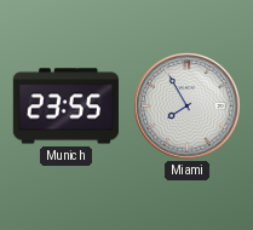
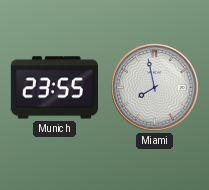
Miami: 7:55 -> 7:58
